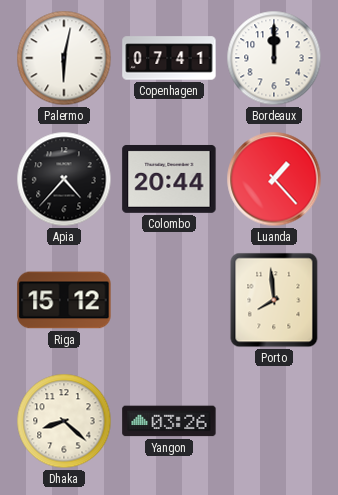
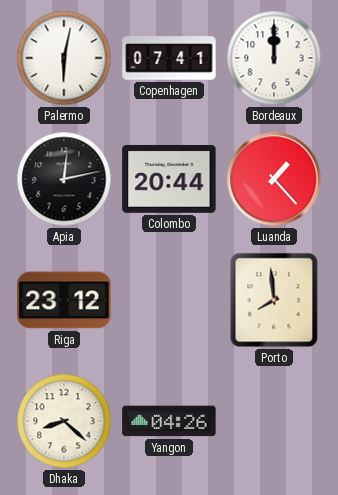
Apia: 4:37 -> 12:13
Riga: 15:12 -> 23:12
Yangon: 03:26 -> 04:26
